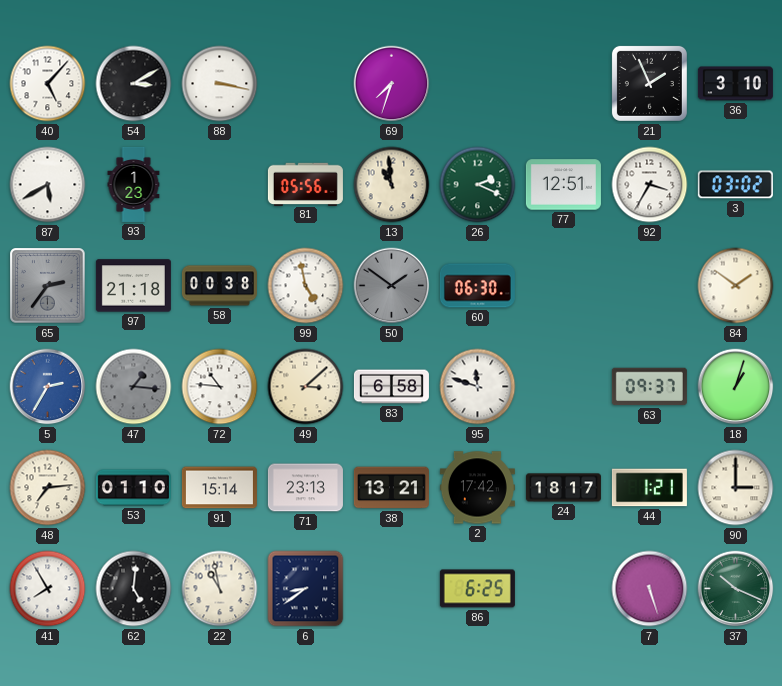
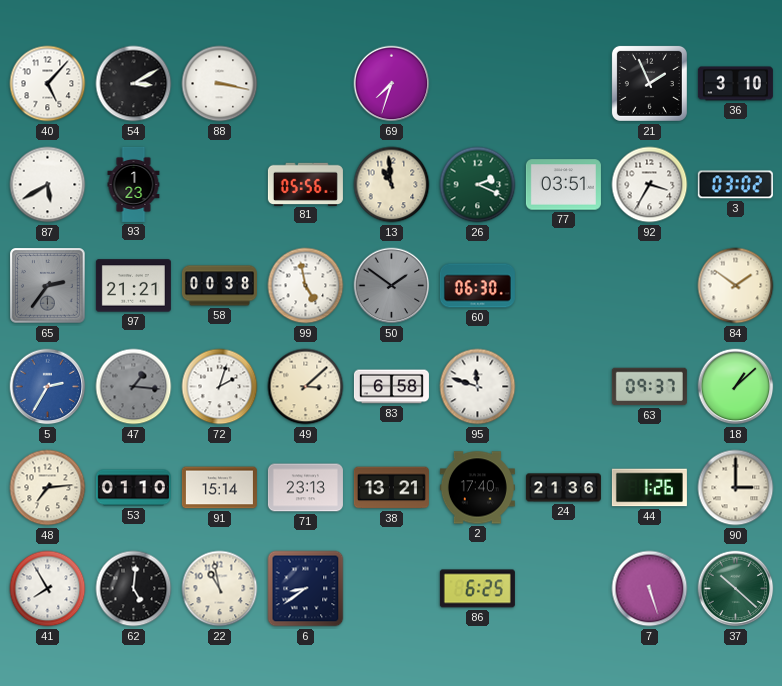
77: 12:51 -> 03:51
97: 21:18 -> 21:21
72: 10:46 -> 2:03
18: 1:03 -> 1:08
2: 17:42 -> 17:40
24: 18:17 -> 21:36
44: 1:21 -> 1:26
37: 10:19 -> 10:22
